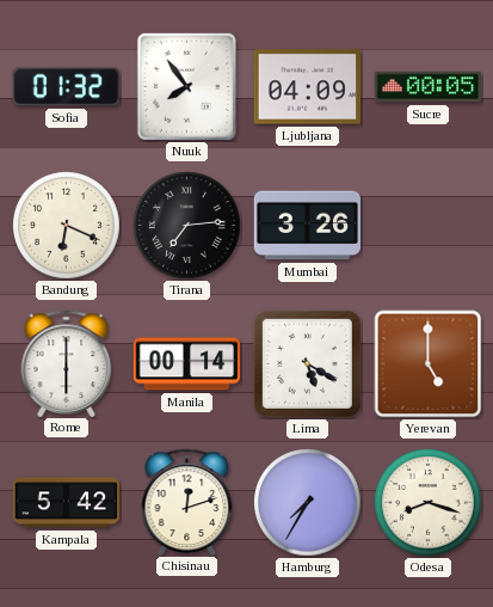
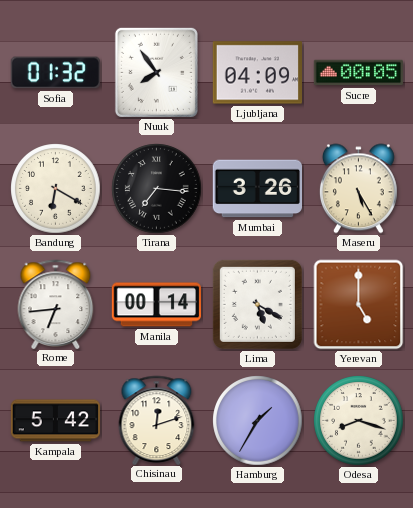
Bandung: 6:19 -> 6:20
Tirana: 7:14 -> 7:16
Maseru: none -> 5:25
Rome: 6:00 -> 6:44
Hamburg: 7:35 -> 1:35
